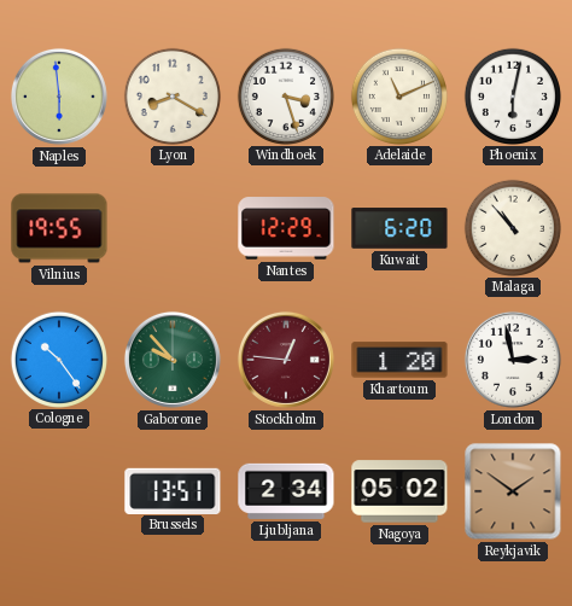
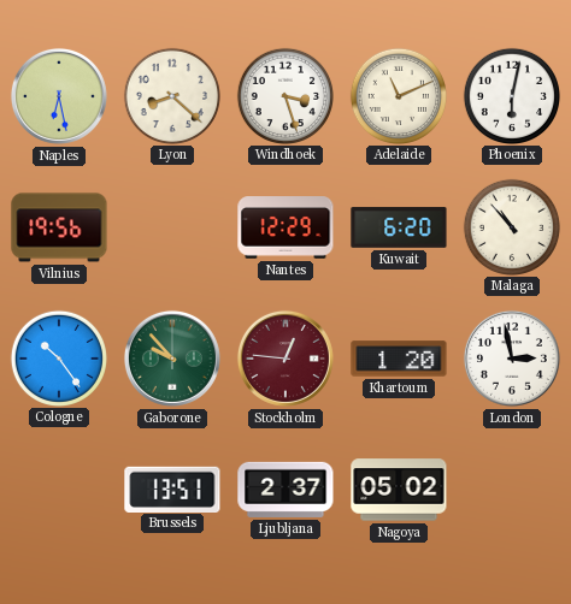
Naples: 5:59 -> 6:28
Lyon: 8:20 -> 8:22
Vilnius: 19:55 -> 19:56
Ljubljana: 2:34 -> 2:37
Reykjavik: 1:51 -> none
